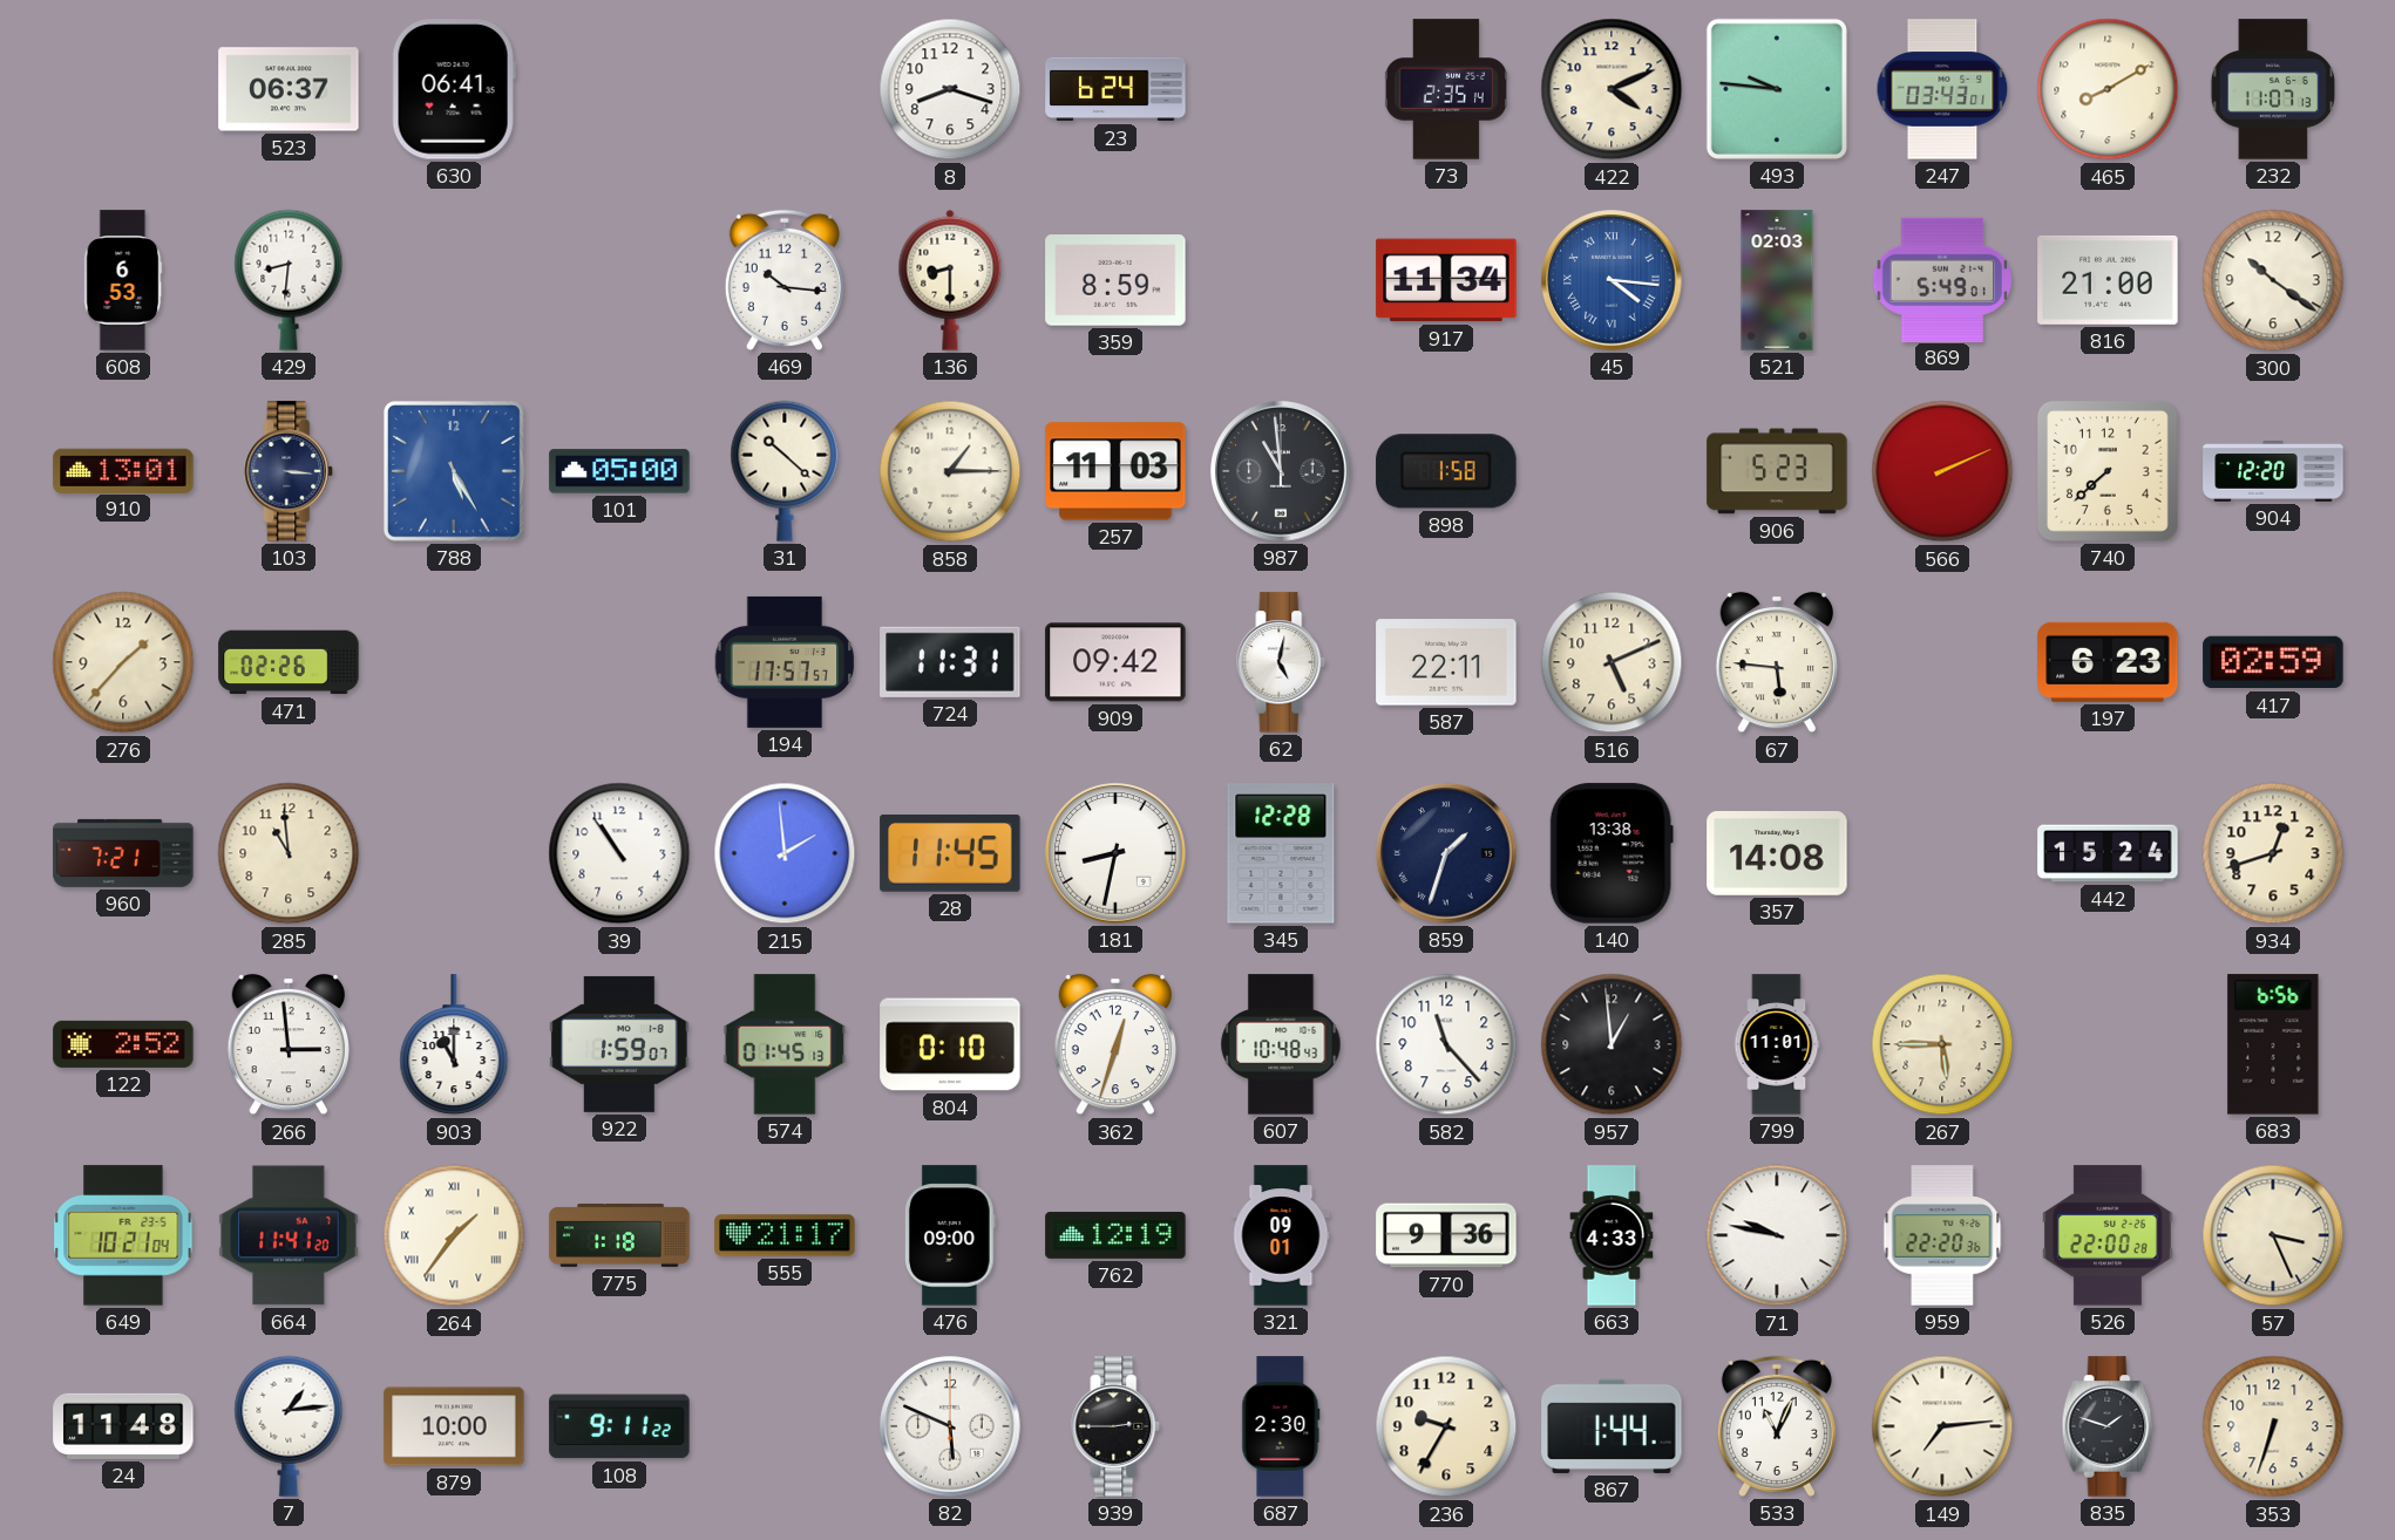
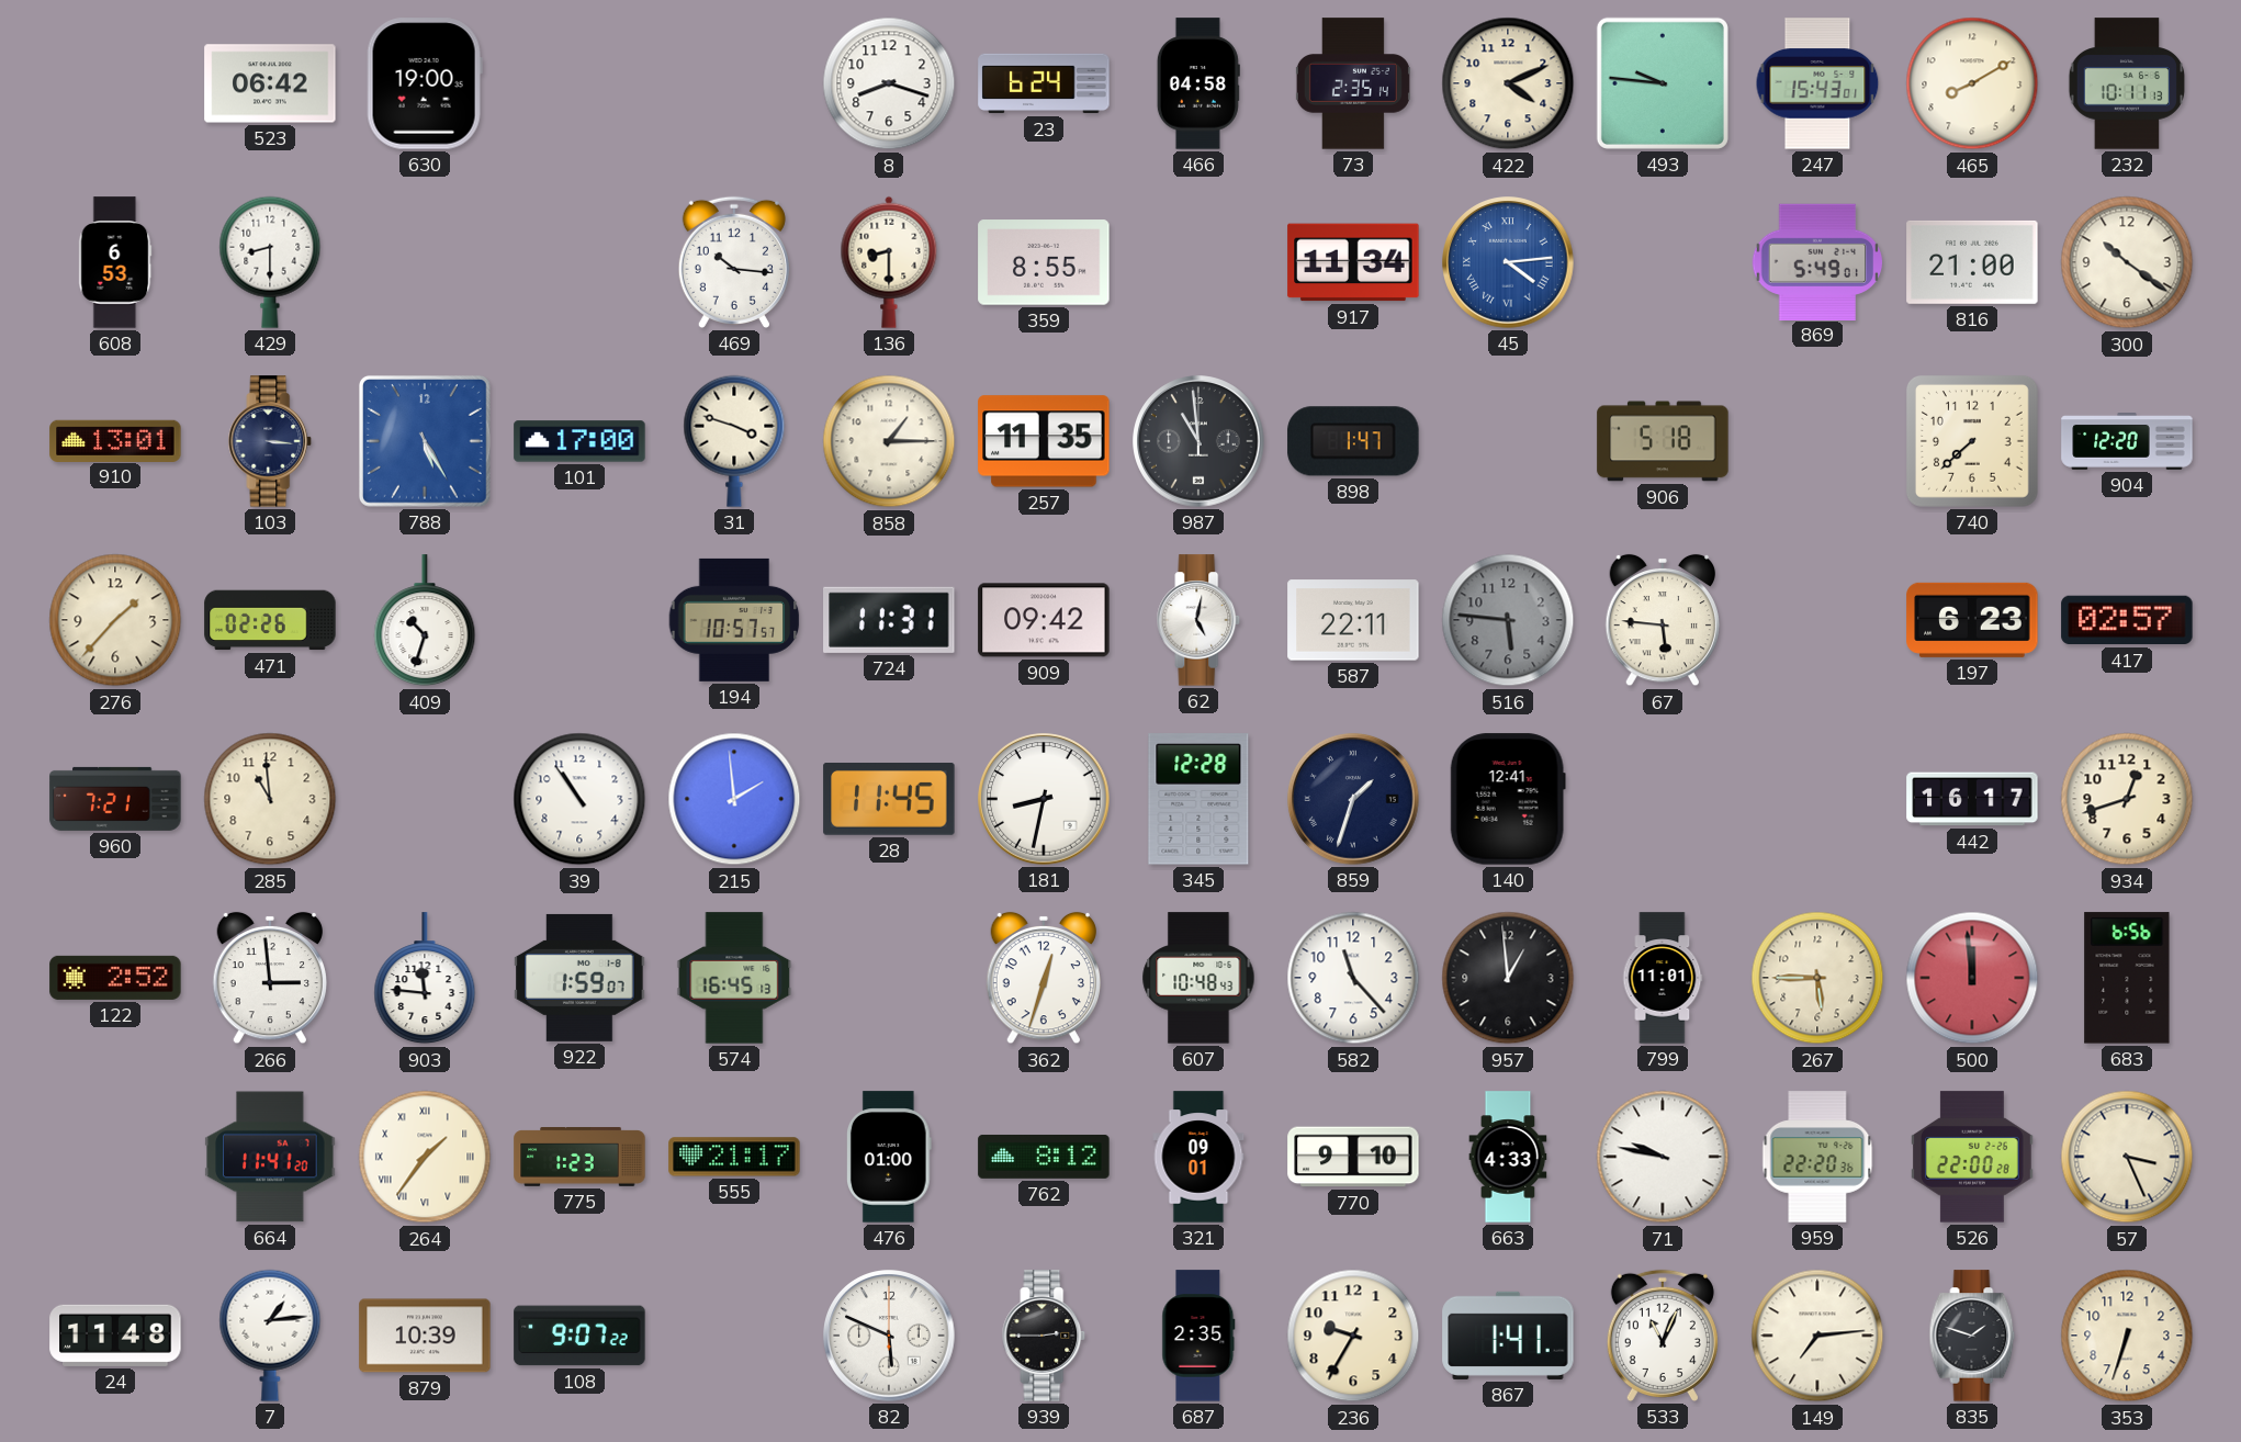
523: 06:37 -> 06:42
630: 06:41 -> 19:00
466: none -> 04:58
247: 03:43 -> 15:43
232: 11:07 -> 10:11
429: 8:31 -> 8:30
359: 8:59 -> 8:55
45: 4:16 -> 4:14
521: 02:03 -> none
101: 05:00 -> 17:00
31: 10:22 -> 3:48
257: 11:03 -> 11:35
898: 1:58 -> 1:47
906: 5:23 -> 5:18
566: 2:11 -> none
409: none -> 10:33
194: 17:57 -> 10:57
516: 5:11 -> 5:46
516 dial: cream -> grey
417: 02:59 -> 02:57
140: 13:38 -> 12:41
357: 14:08 -> none
442: 15:24 -> 16:17
903: 11:00 -> 11:46
574: 01:45 -> 16:45
804: 0:10 -> none
500: none -> 11:59
649: 10:21 -> none
775: 1:18 -> 1:23
476: 09:00 -> 01:00
762: 12:19 -> 8:12
770: 9:36 -> 9:10
879: 10:00 -> 10:39
108: 9:11 -> 9:07
687: 2:30 -> 2:35
867: 1:44 -> 1:41
